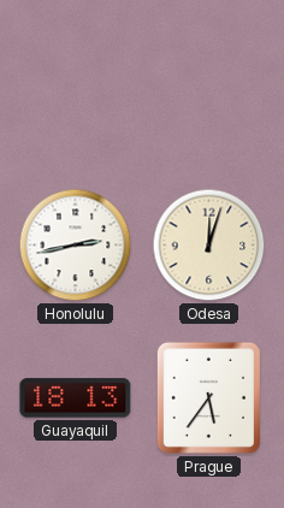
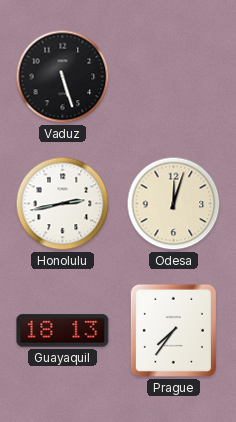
Vaduz: none -> 5:27
Prague: 5:36 -> 7:36
